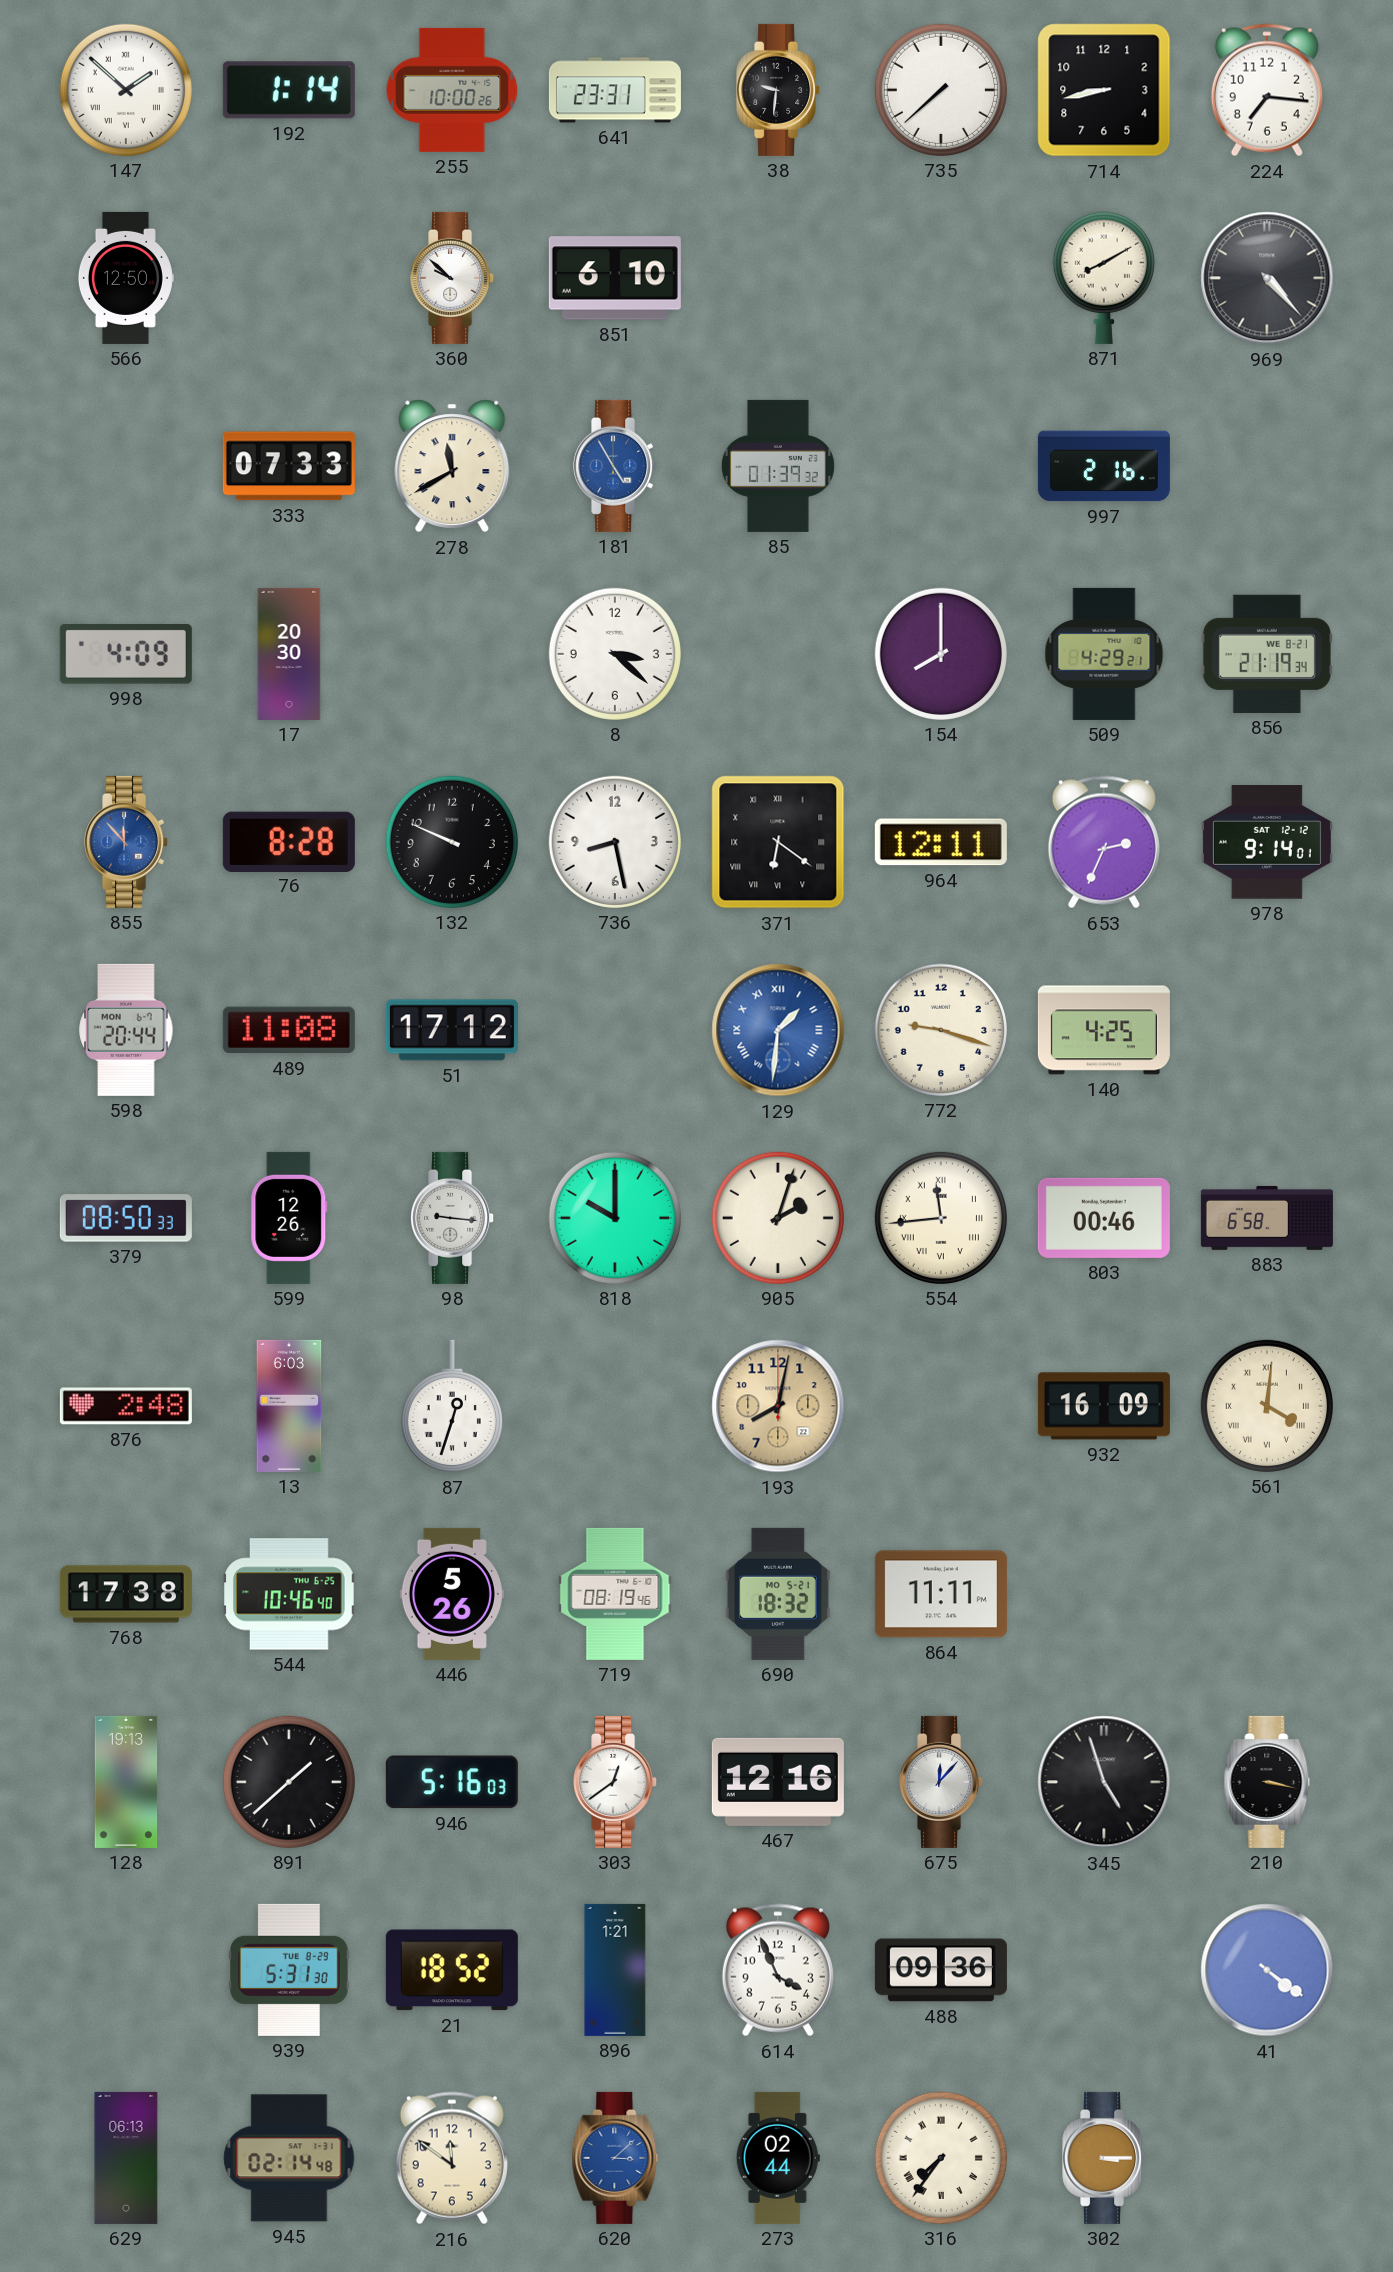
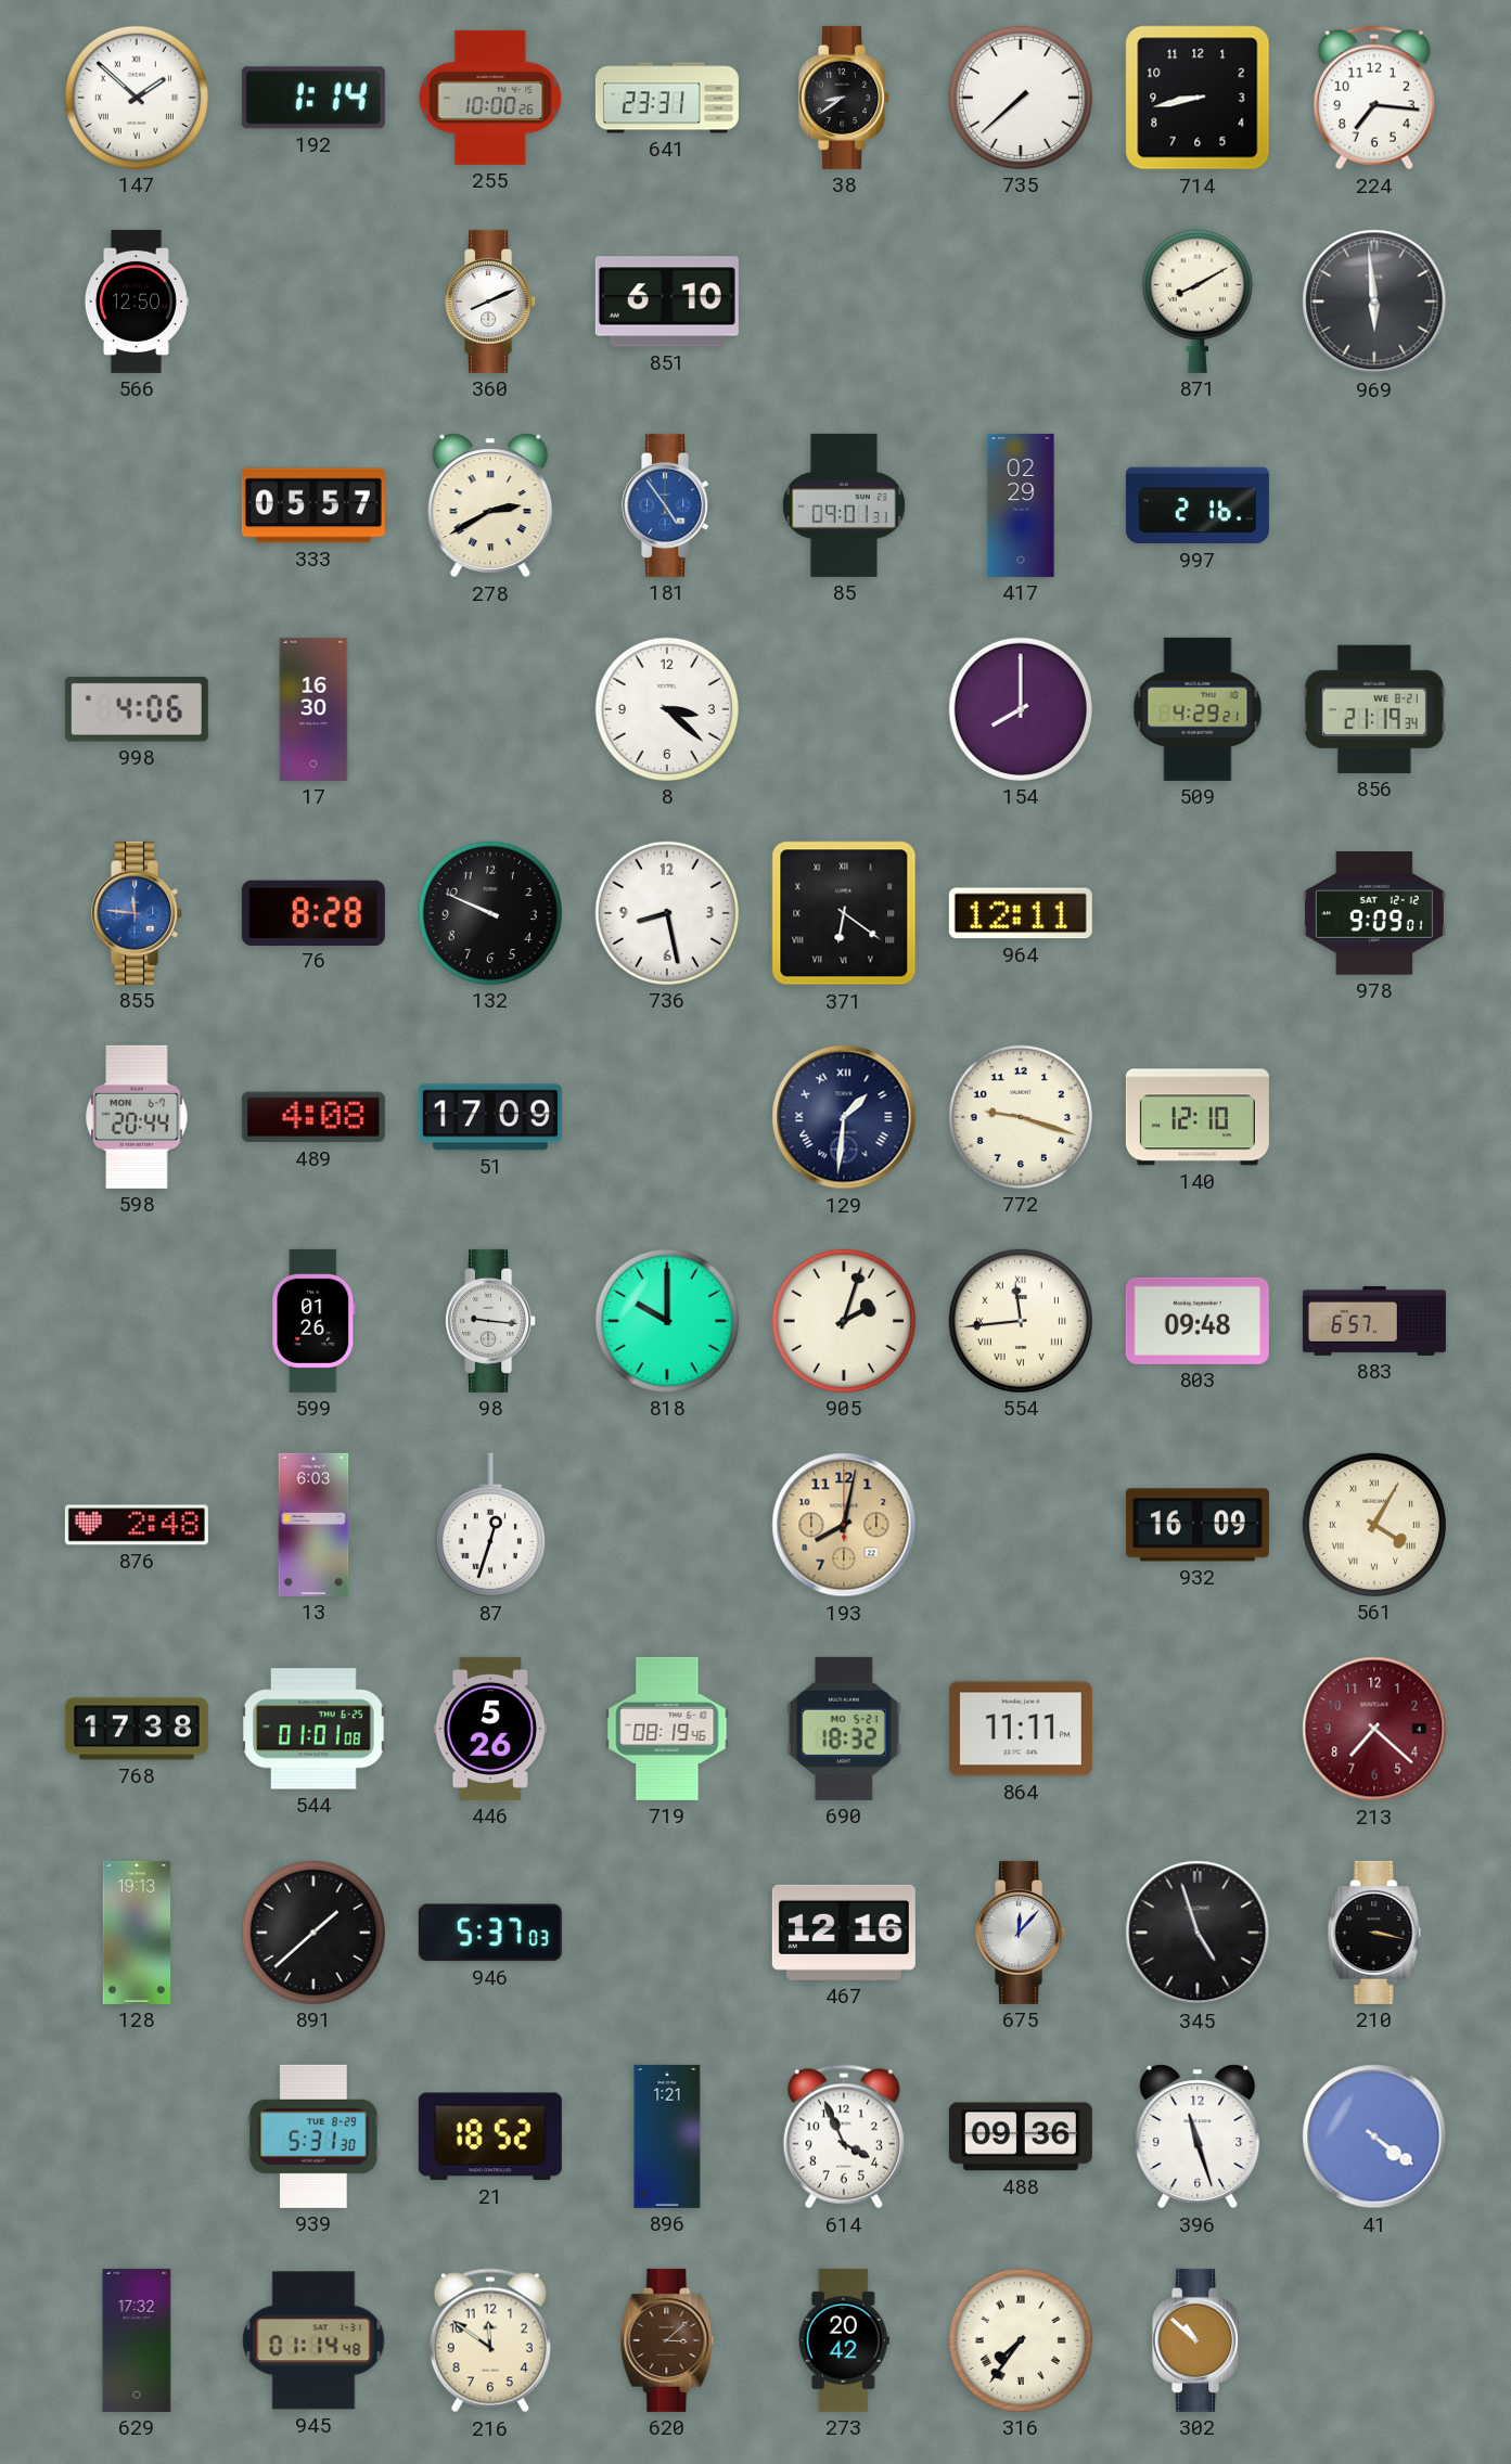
38: 9:31 -> 8:39
360: 9:52 -> 8:11
969: 4:23 -> 5:59
333: 07:33 -> 05:57
278: 11:40 -> 2:40
181: 4:55 -> 4:54
85: 01:39 -> 09:01
417: none -> 02:29
998: 4:09 -> 4:06
17: 20:30 -> 16:30
855: 11:53 -> 11:46
653: 2:34 -> none
978: 9:14 -> 9:09
489: 11:08 -> 4:08
51: 17:12 -> 17:09
129 dial: blue -> navy
140: 4:25 -> 12:10
379: 08:50 -> none
599: 12:26 -> 01:26
803: 00:46 -> 09:48
883: 6:58 -> 6:57
561: 4:01 -> 4:05
544: 10:46 -> 01:01
213: none -> 7:22
946: 5:16 -> 5:37
303: 12:39 -> none
396: none -> 11:27
629: 06:13 -> 17:32
945: 02:14 -> 01:14
620 dial: blue -> brown
273: 02:44 -> 20:42
302: 3:15 -> 10:52
